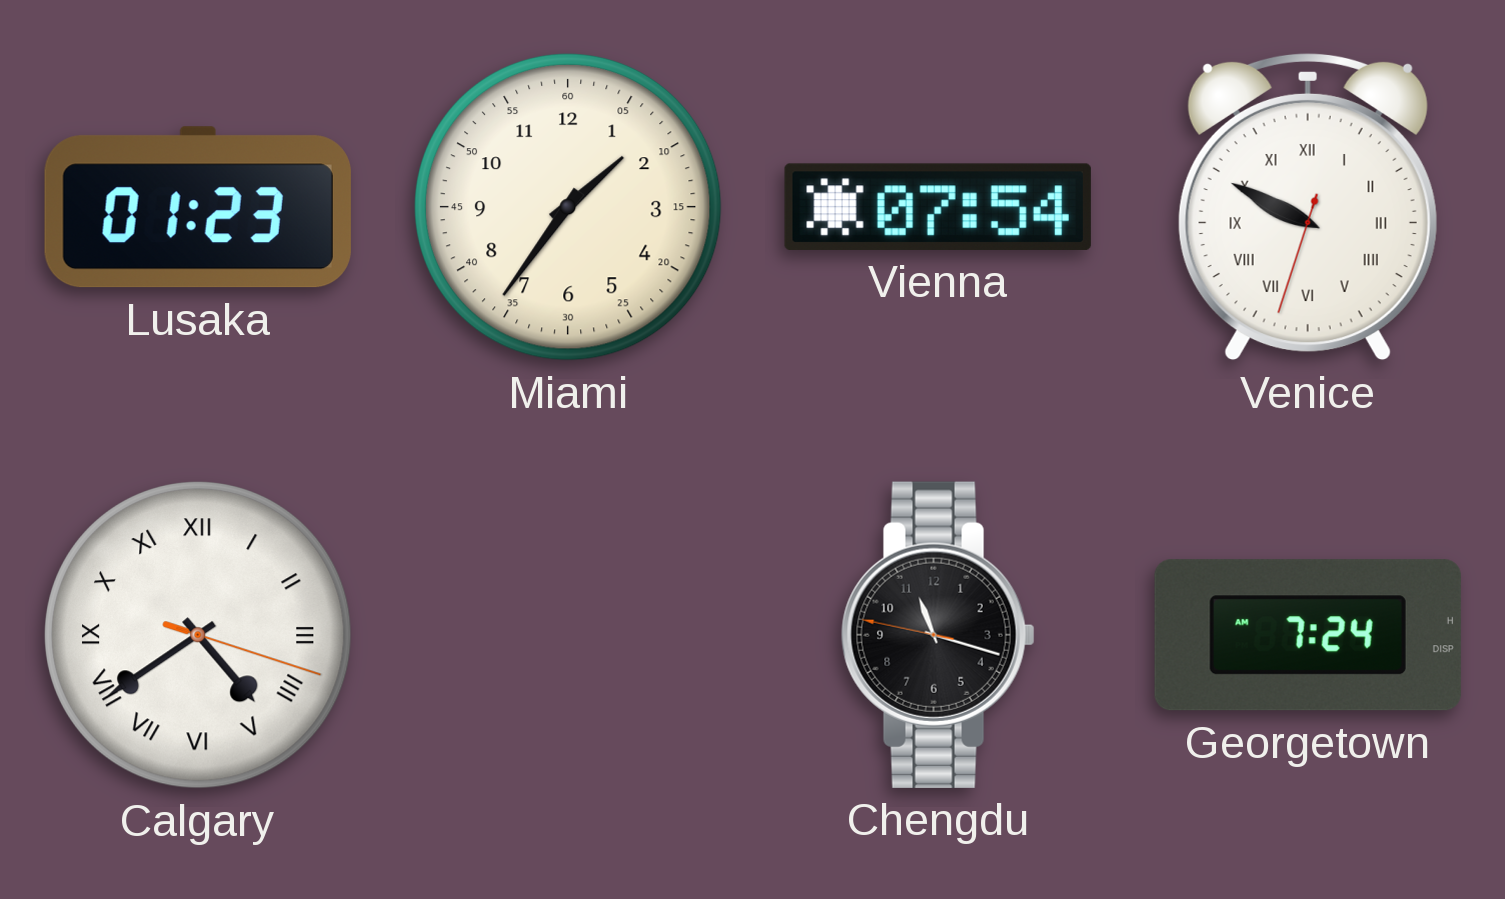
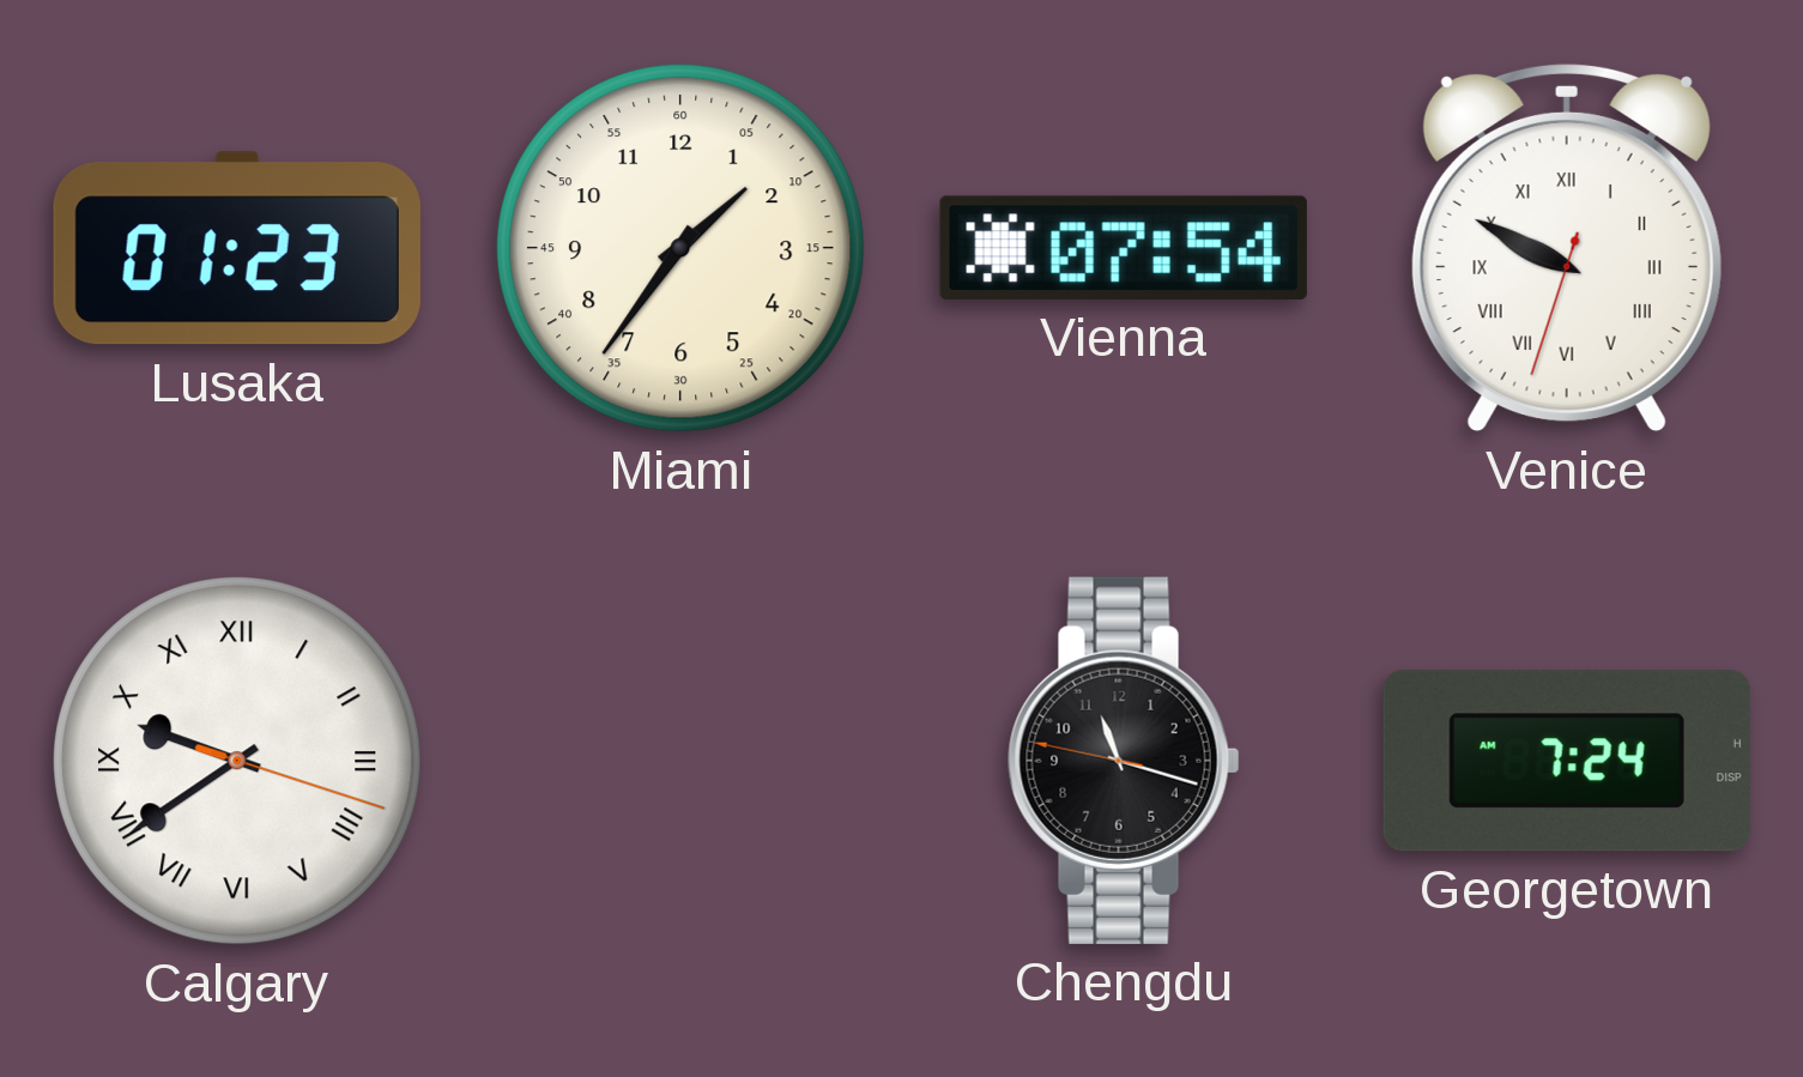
Calgary: 4:39 -> 9:39
